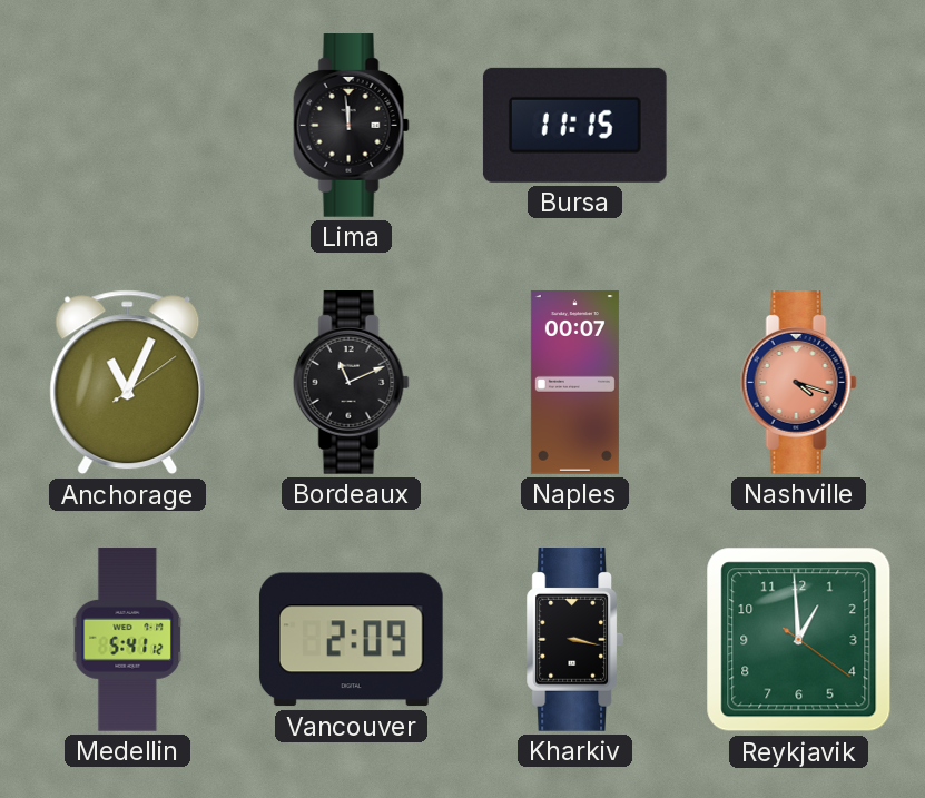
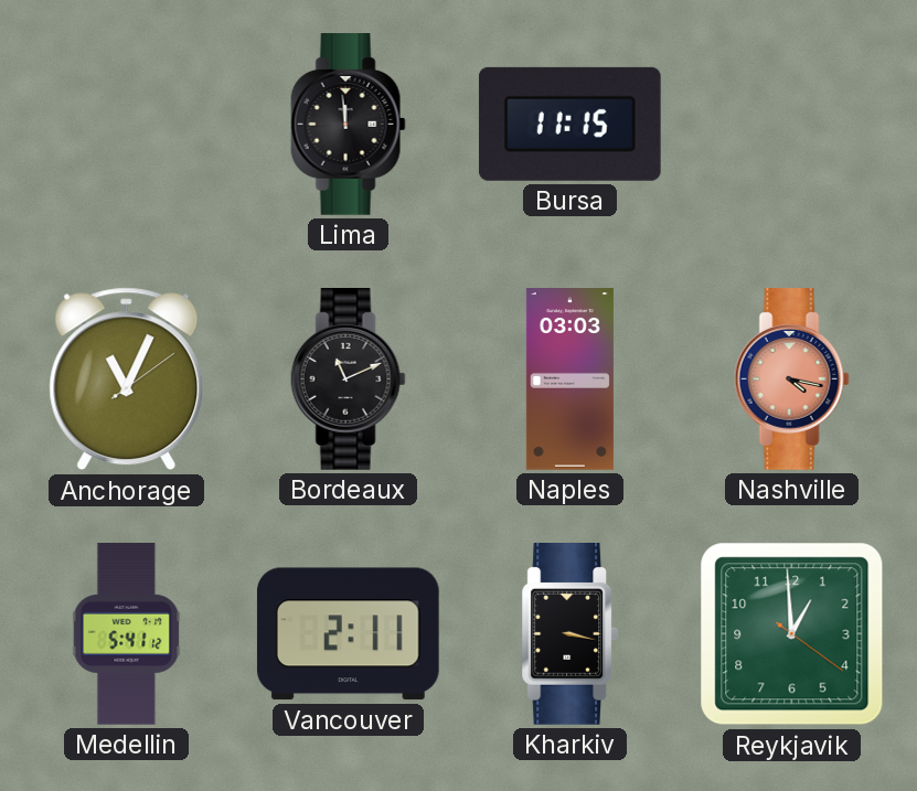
Naples: 00:07 -> 03:03
Nashville: 4:18 -> 4:17
Vancouver: 2:09 -> 2:11
